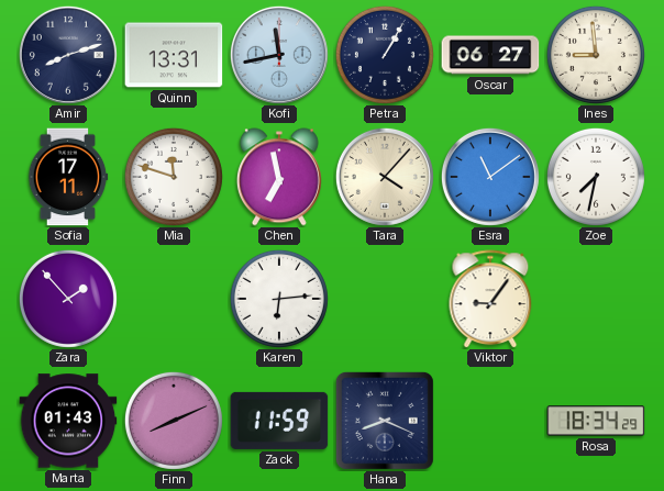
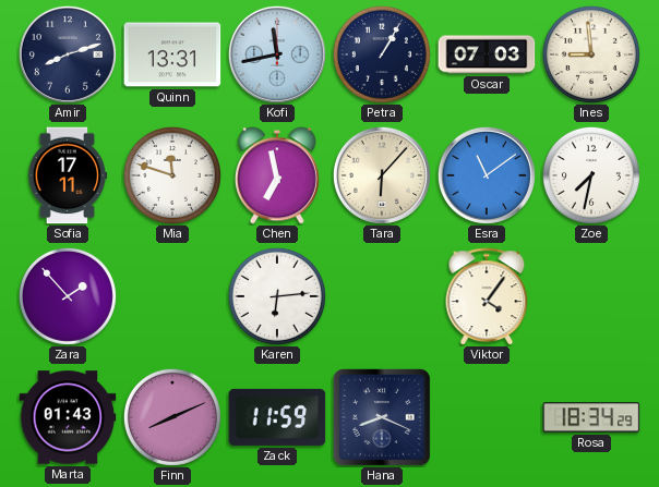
Oscar: 06:27 -> 07:03
Tara: 4:07 -> 6:07
Viktor: 9:06 -> 4:06
